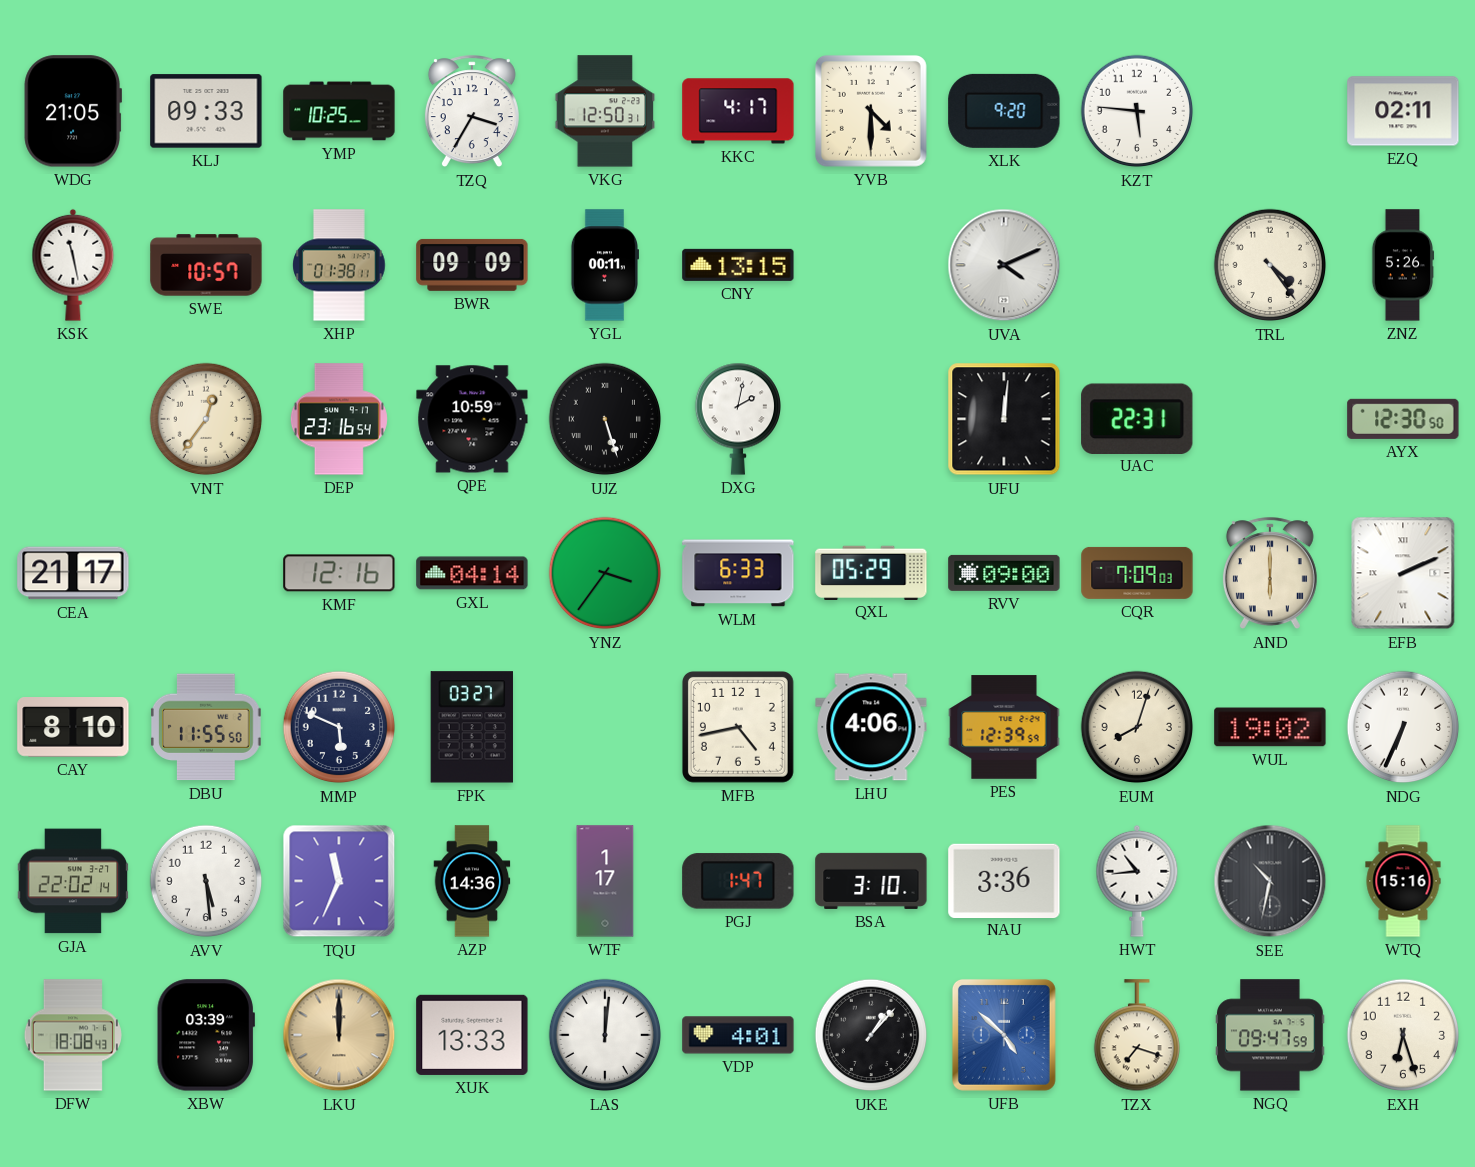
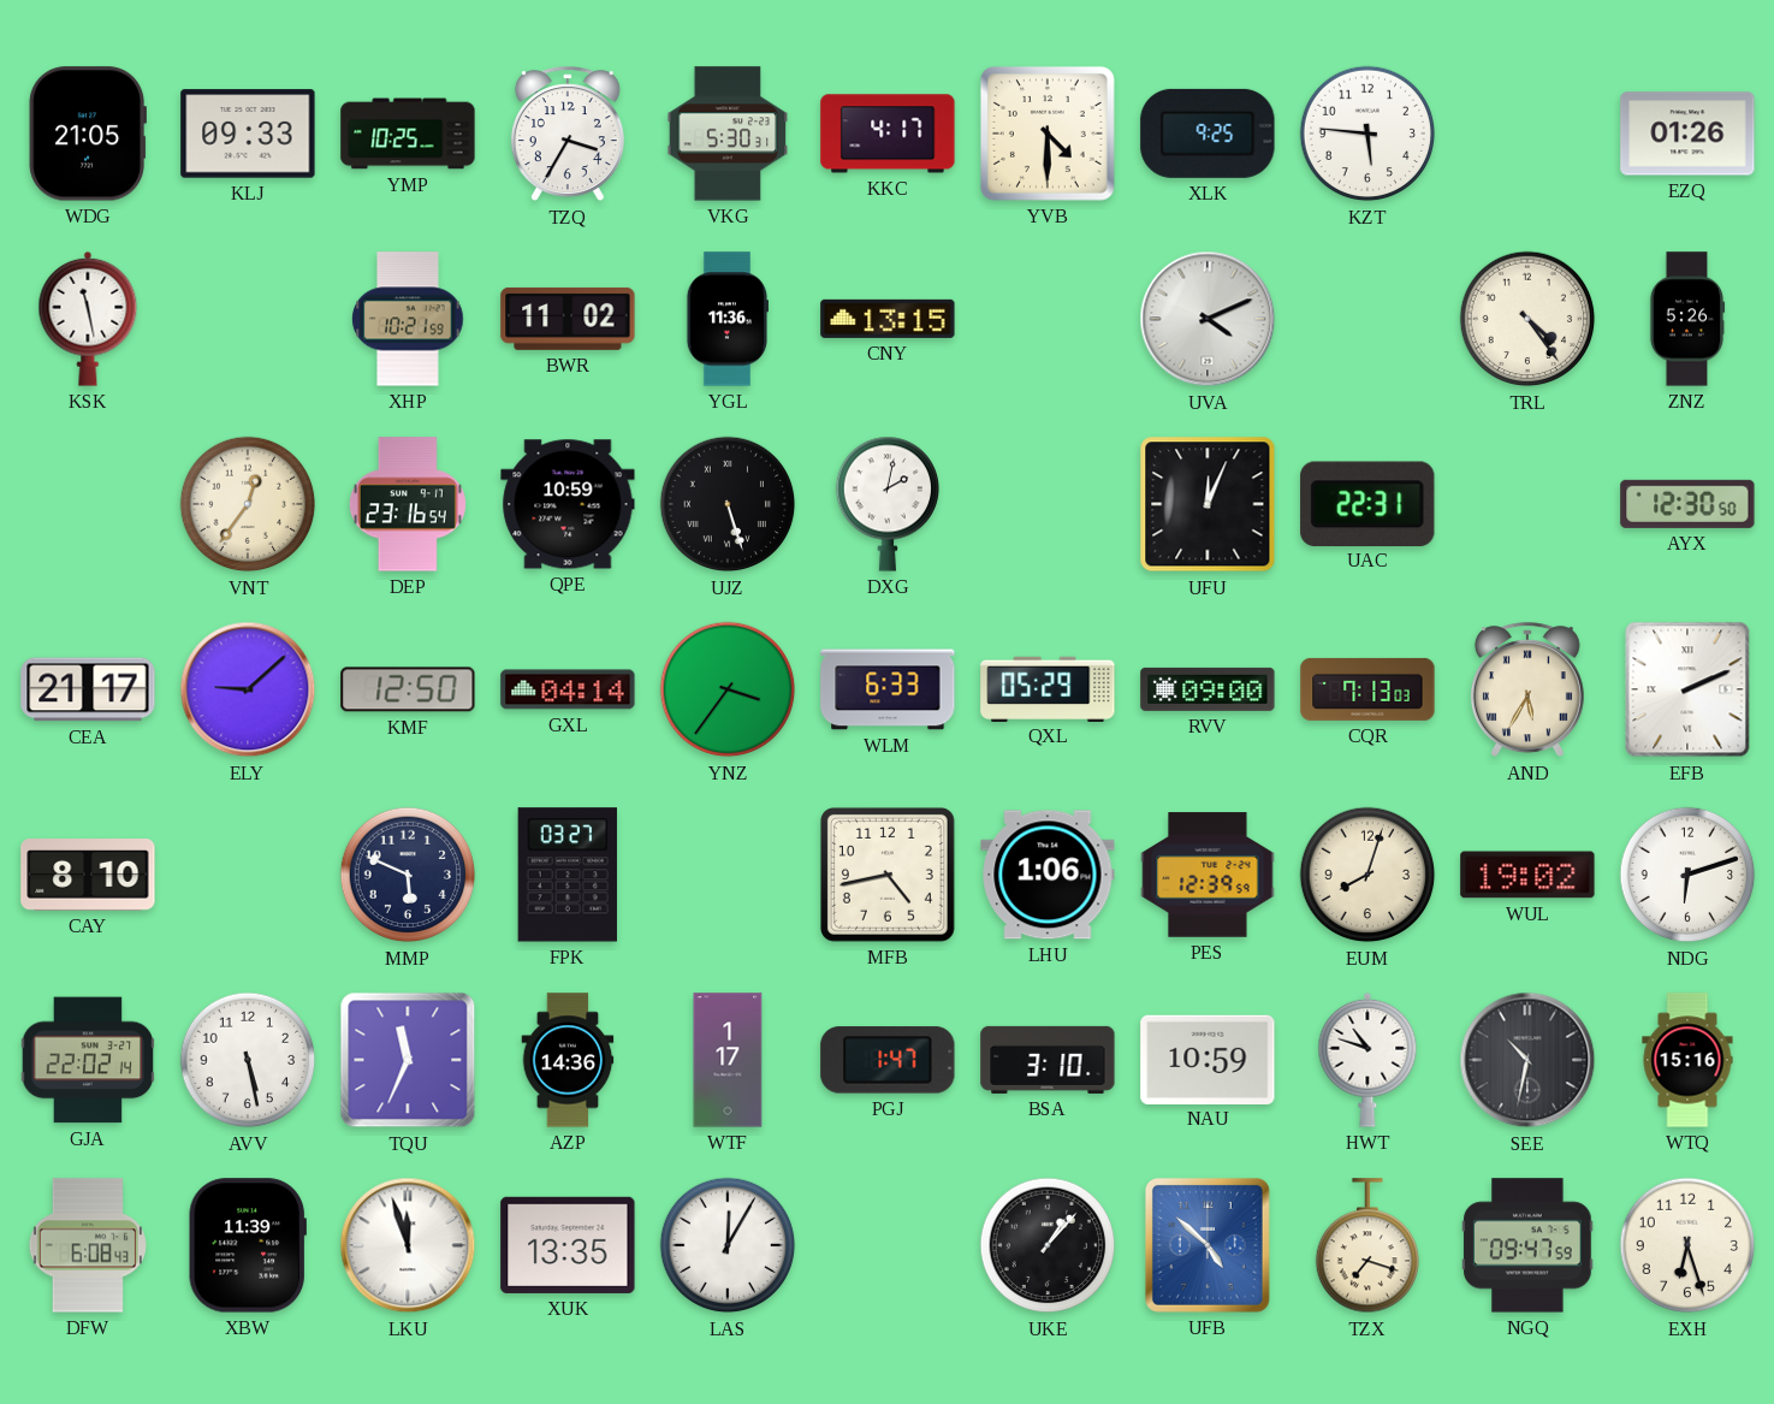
VKG: 12:50 -> 5:30
XLK: 9:20 -> 9:25
EZQ: 02:11 -> 01:26
SWE: 10:57 -> none
XHP: 01:38 -> 10:21
BWR: 09:09 -> 11:02
YGL: 00:11 -> 11:36
UFU: 12:01 -> 12:04
ELY: none -> 9:08
KMF: 12:16 -> 12:50
CQR: 7:09 -> 7:13
AND: 6:00 -> 5:35
DBU: 11:55 -> none
LHU: 4:06 -> 1:06
NDG: 6:34 -> 6:12
AVV: 5:29 -> 5:28
NAU: 3:36 -> 10:59
HWT: 10:44 -> 10:48
DFW: 18:08 -> 6:08
XBW: 03:39 -> 11:39
LKU: 12:00 -> 11:57
LKU dial: champagne -> white
XUK: 13:33 -> 13:35
LAS: 12:01 -> 12:05
VDP: 4:01 -> none
